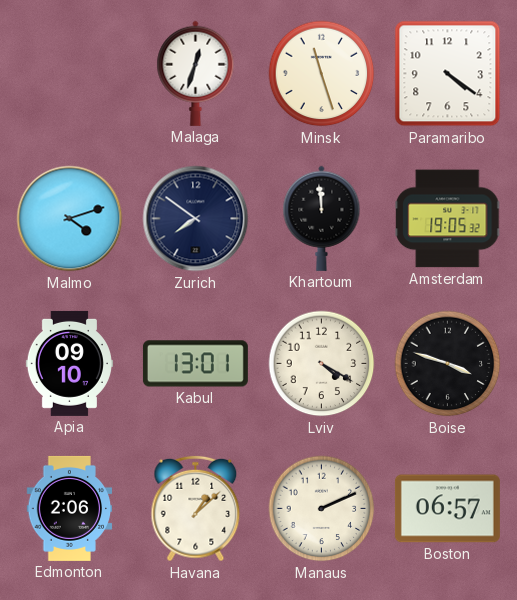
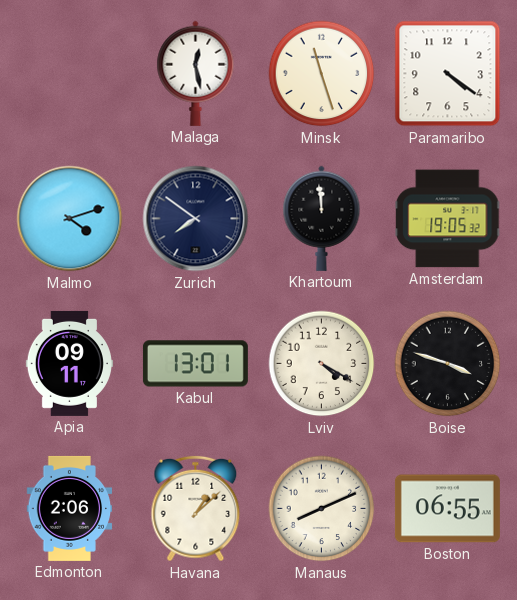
Malaga: 12:33 -> 12:28
Apia: 09:10 -> 09:11
Manaus: 2:11 -> 8:11
Boston: 06:57 -> 06:55
